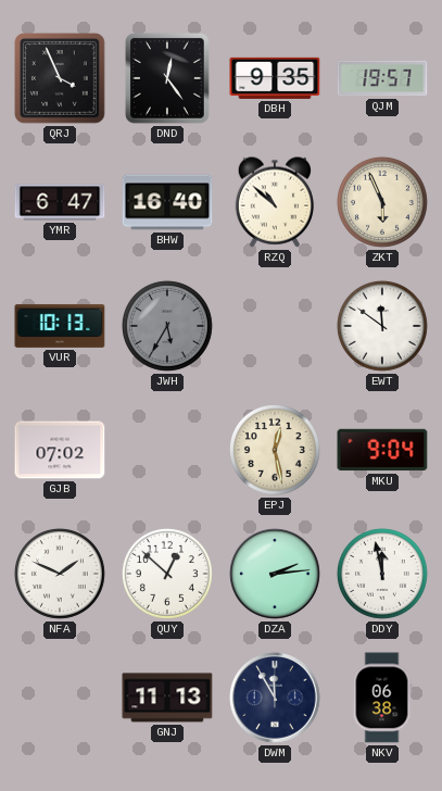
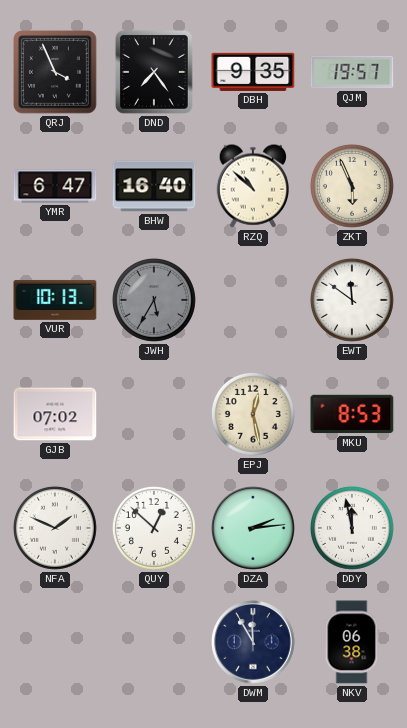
DND: 12:24 -> 7:24
MKU: 9:04 -> 8:53
GNJ: 11:13 -> none
